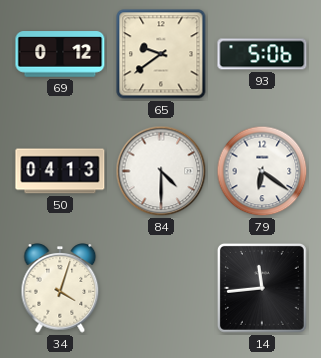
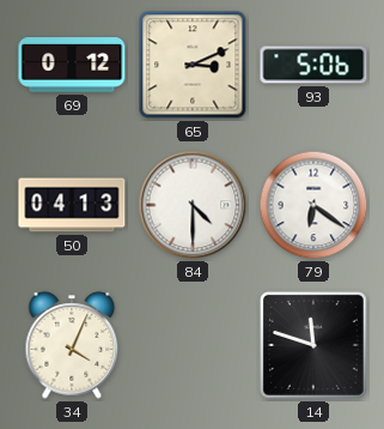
65: 9:39 -> 3:11
34: 4:03 -> 4:04
14: 11:44 -> 11:48
